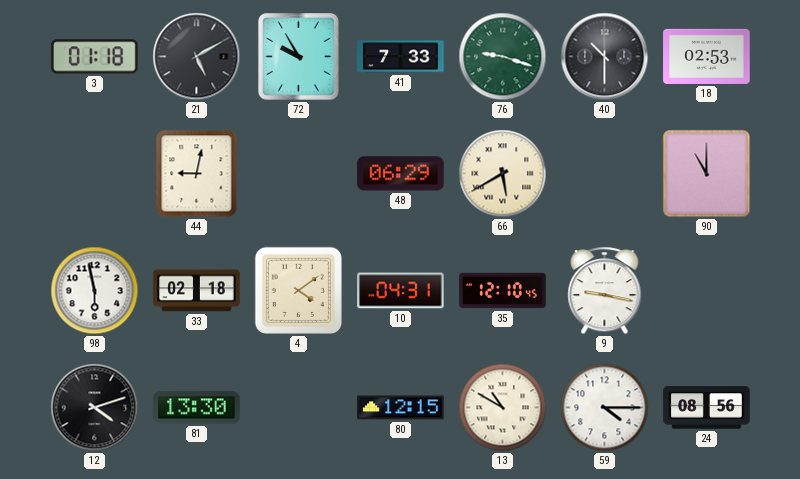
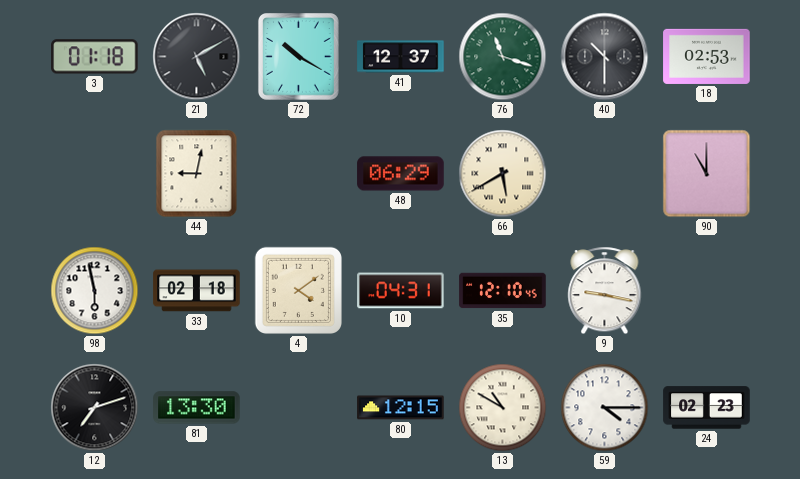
72: 9:55 -> 10:20
41: 7:33 -> 12:37
76: 9:18 -> 11:18
12: 4:12 -> 7:12
24: 08:56 -> 02:23
